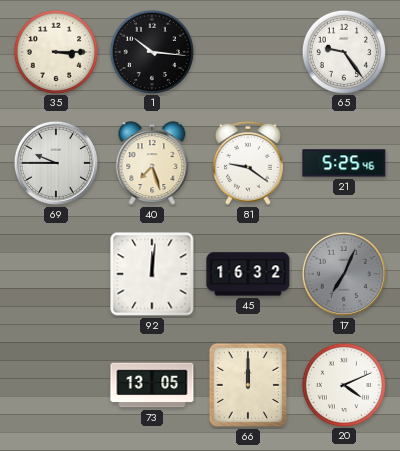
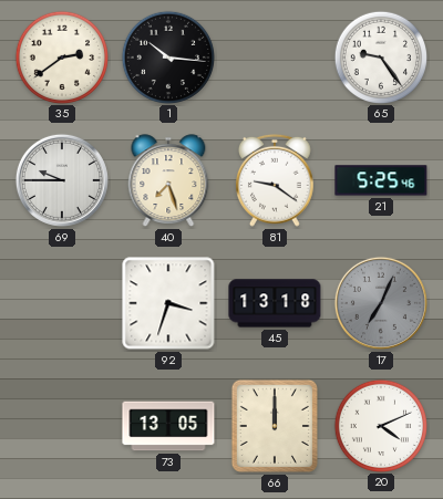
35: 3:15 -> 2:39
92: 12:01 -> 3:33
45: 16:32 -> 13:18
